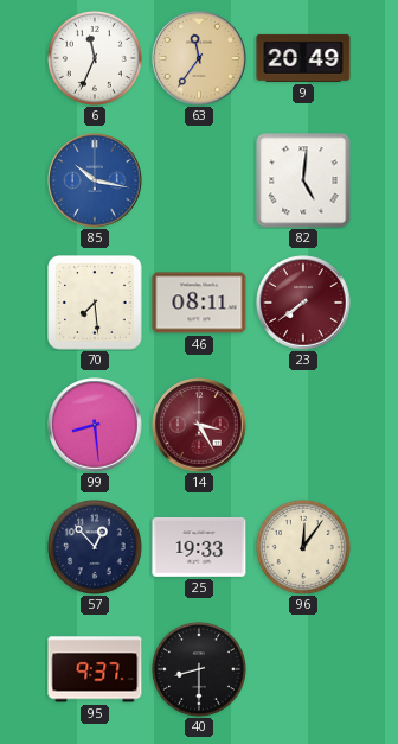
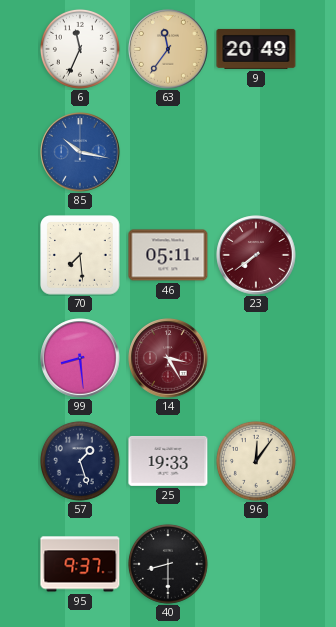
82: 5:01 -> none
46: 08:11 -> 05:11
57: 12:53 -> 1:27
